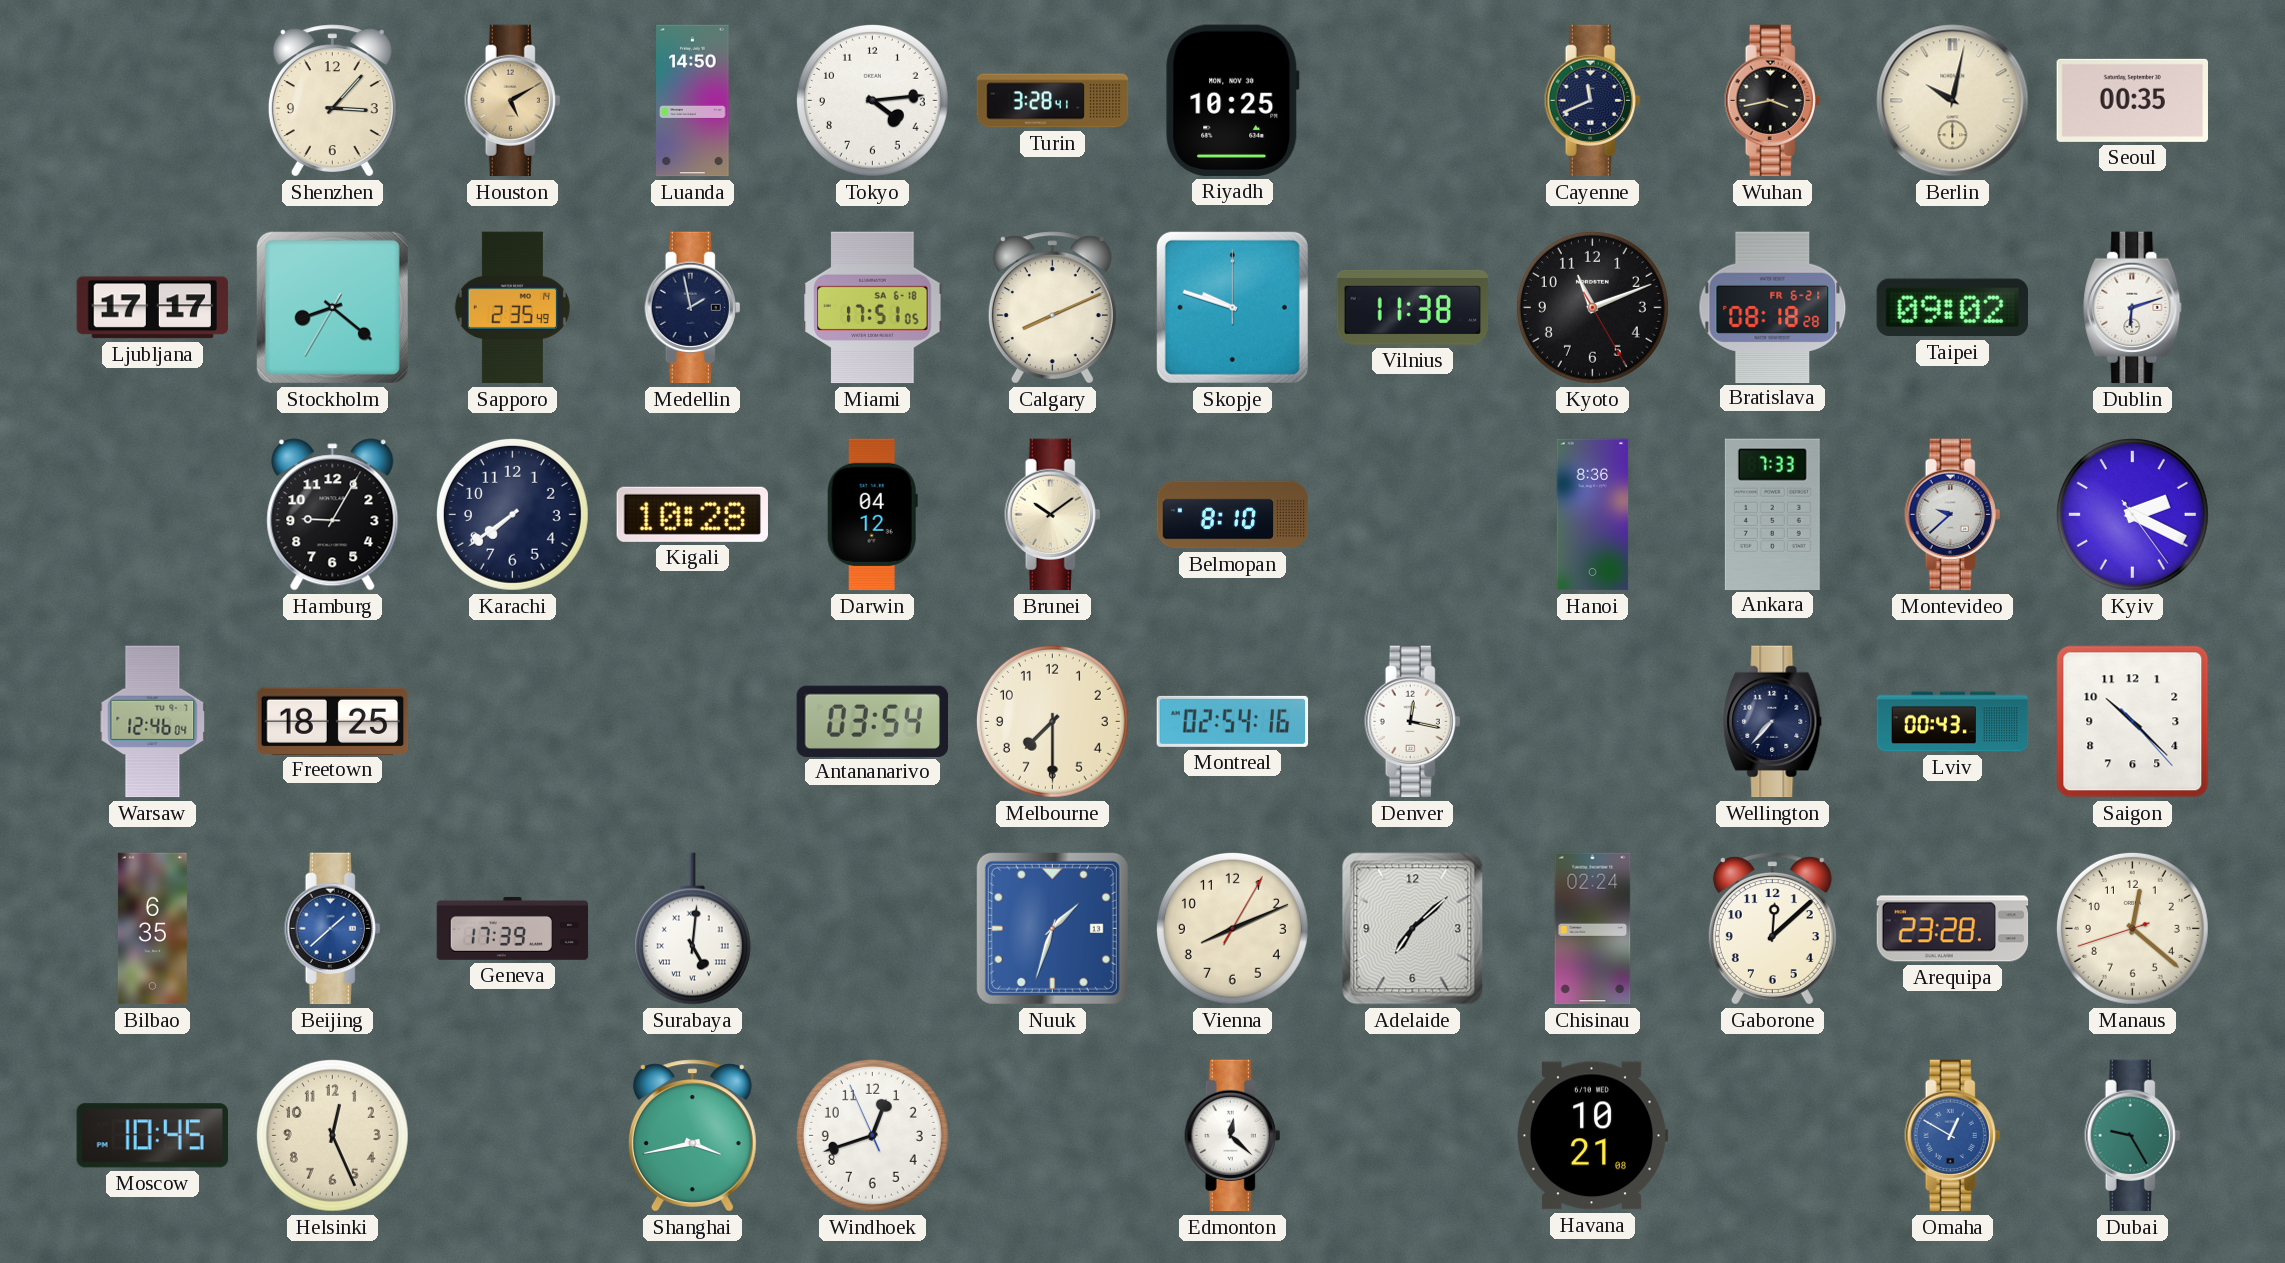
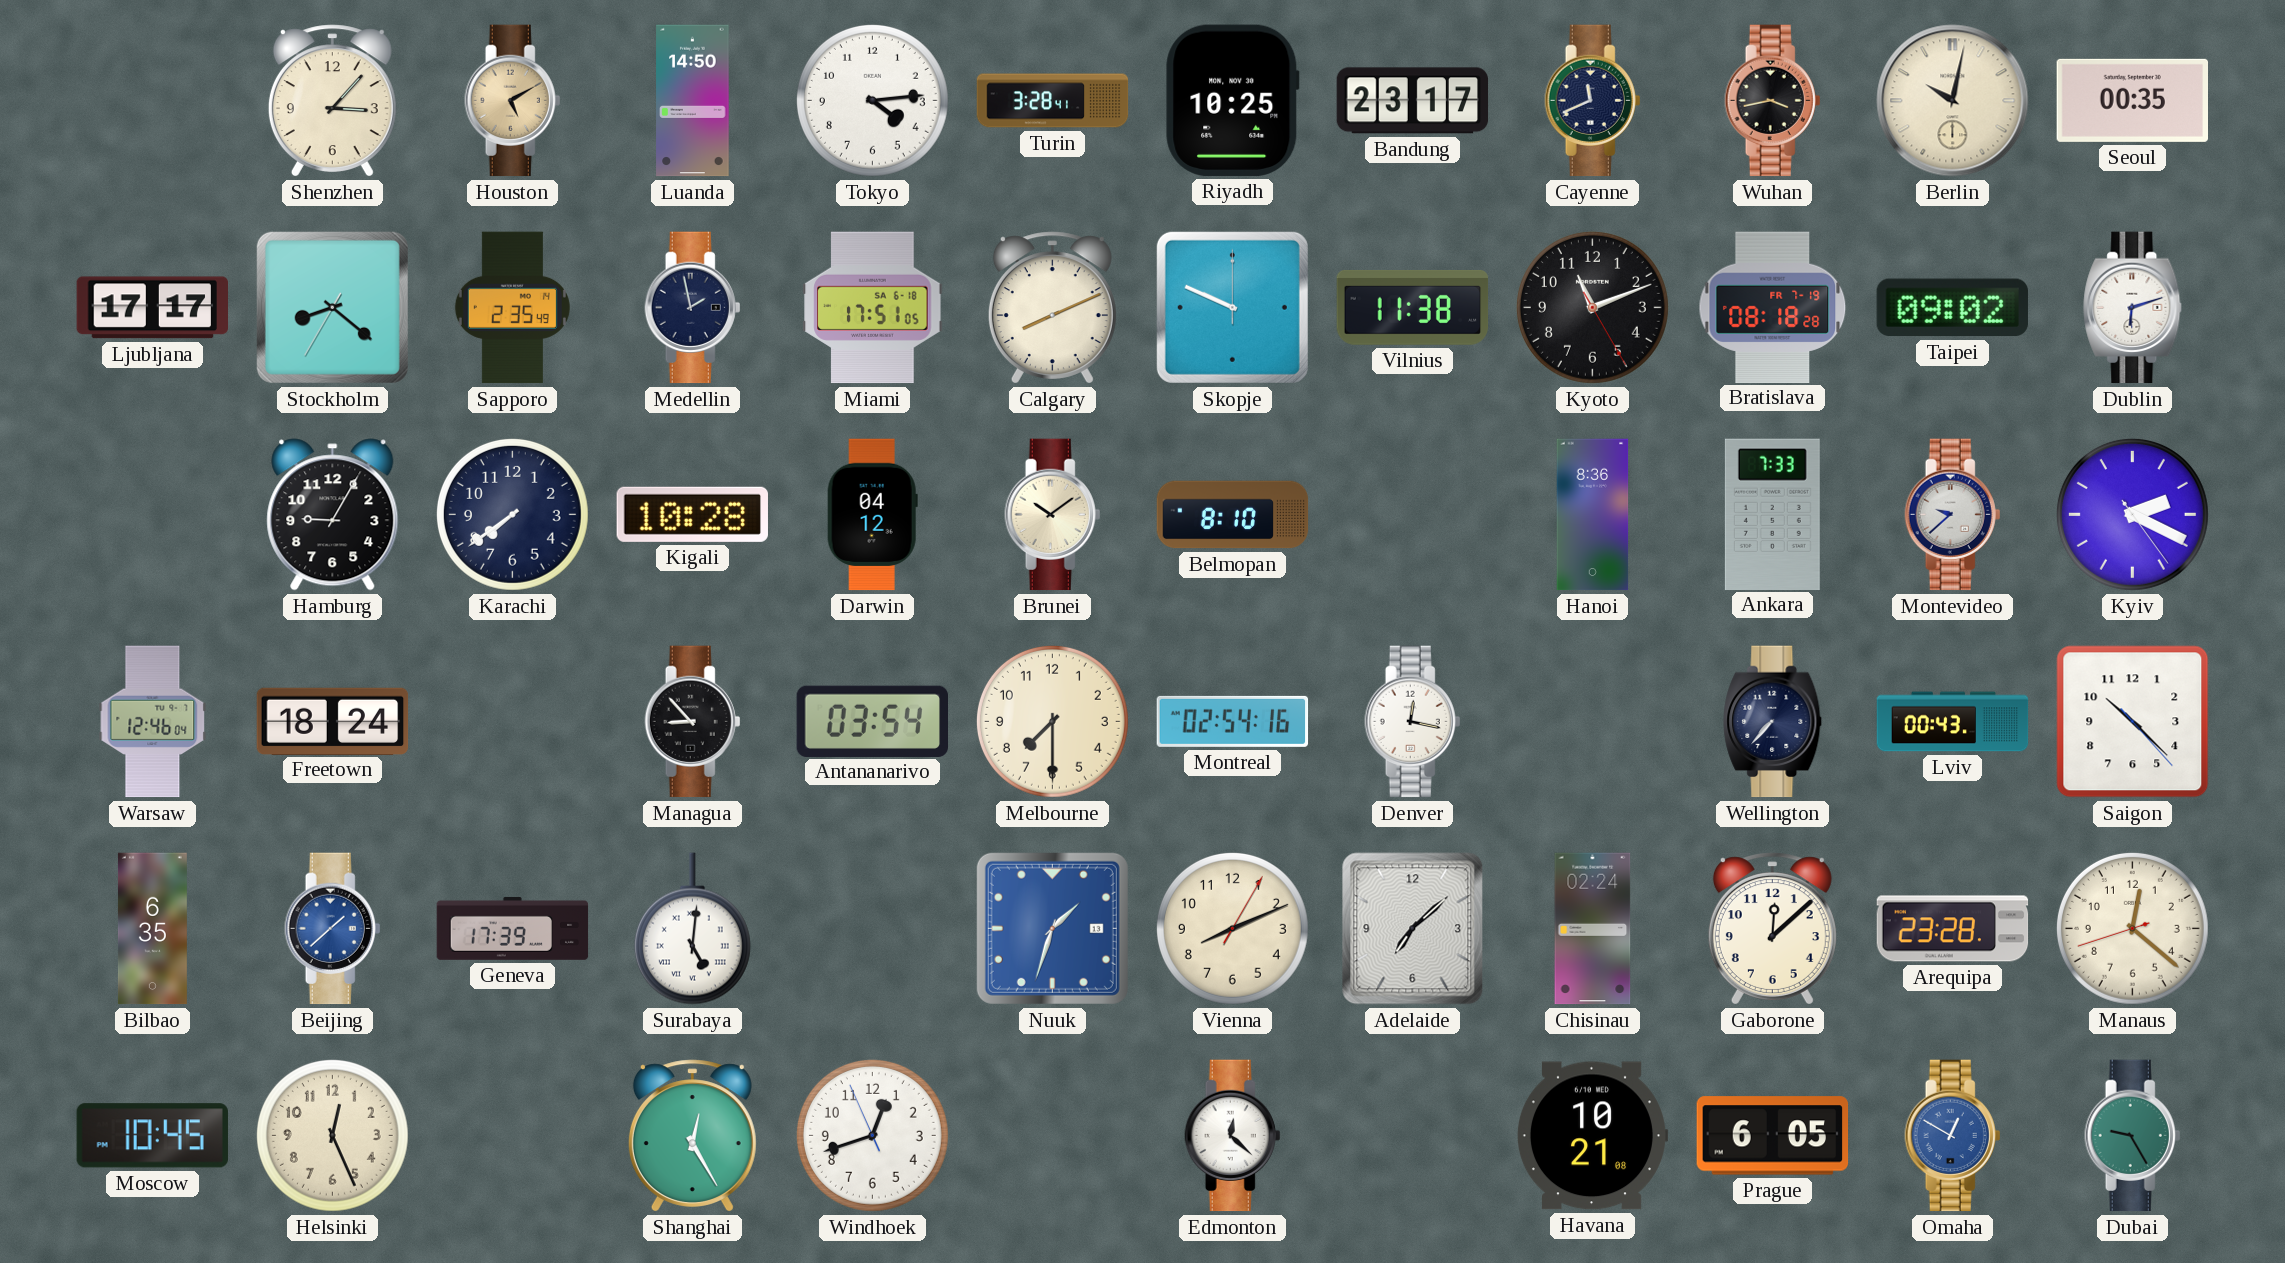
Bandung: none -> 23:17
Skopje: 9:48 -> 9:49
Bratislava date: FR 6-21 -> FR 7-19
Freetown: 18:25 -> 18:24
Managua: none -> 8:53
Shanghai: 3:43 -> 12:25
Prague: none -> 6:05
